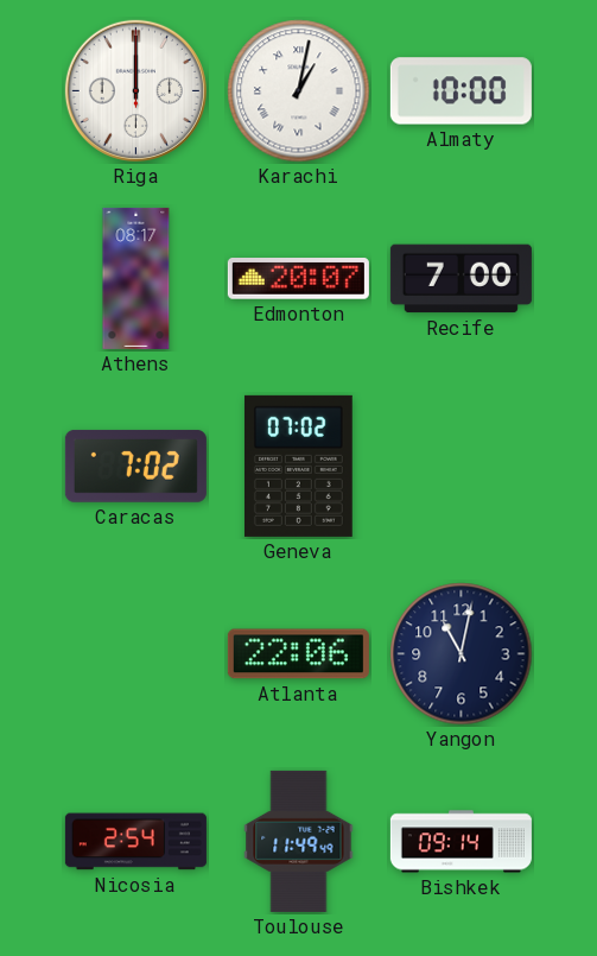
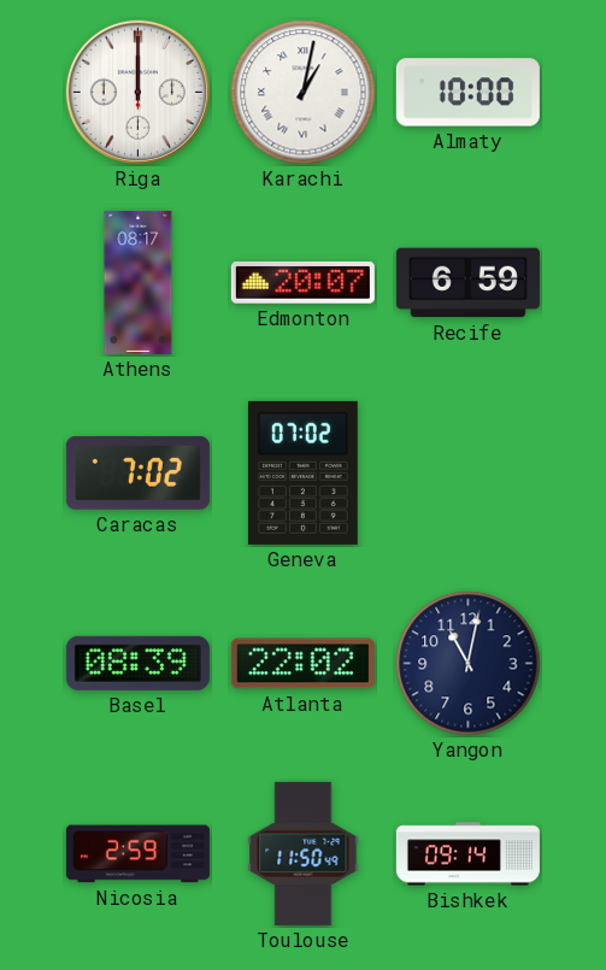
Recife: 7:00 -> 6:59
Basel: none -> 08:39
Atlanta: 22:06 -> 22:02
Nicosia: 2:54 -> 2:59
Toulouse: 11:49 -> 11:50
